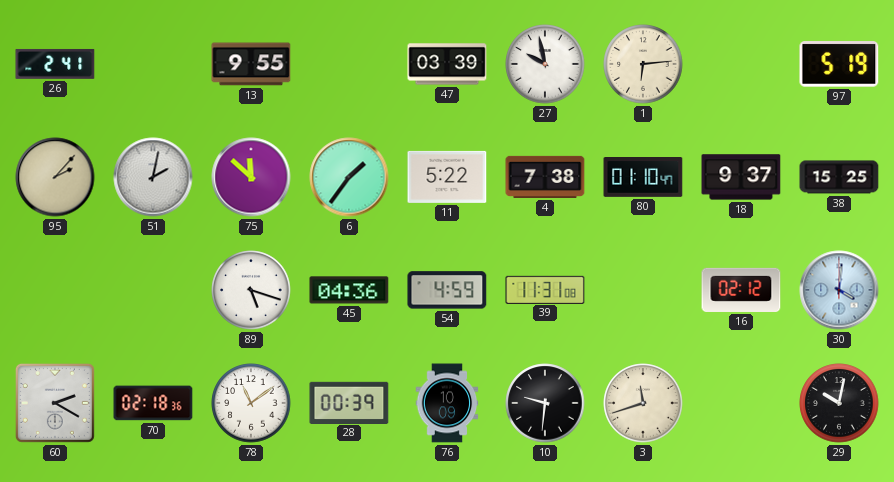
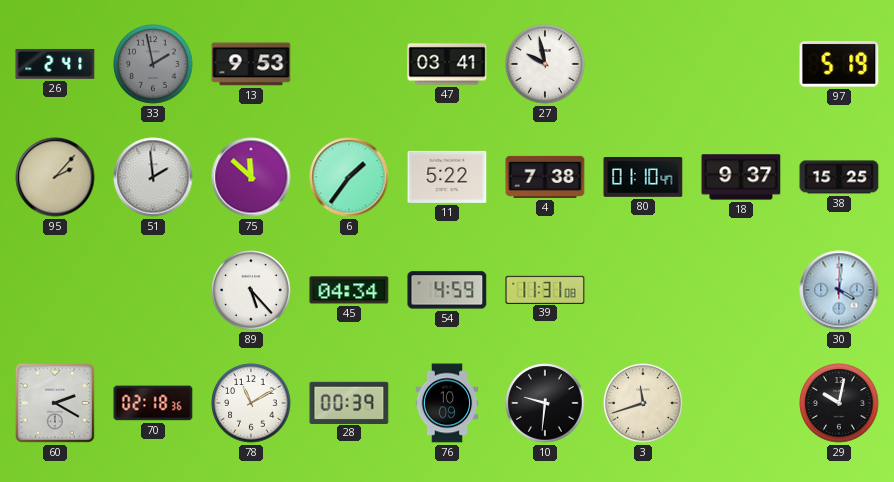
33: none -> 1:58
13: 9:55 -> 9:53
47: 03:39 -> 03:41
1: 6:14 -> none
51: 2:02 -> 1:59
89: 5:18 -> 5:23
45: 04:36 -> 04:34
16: 02:12 -> none
78: 11:09 -> 11:10
